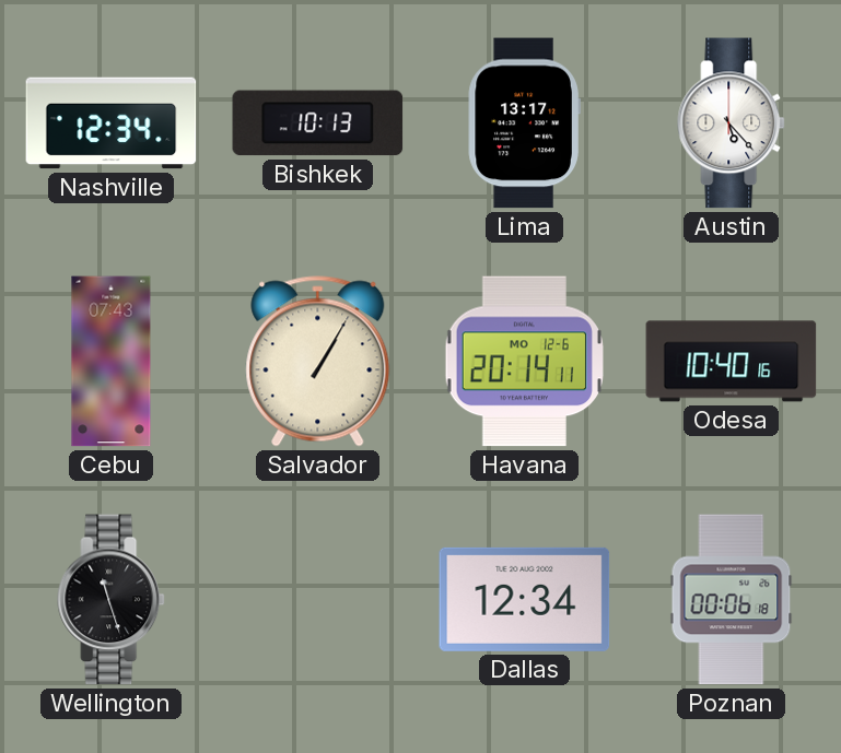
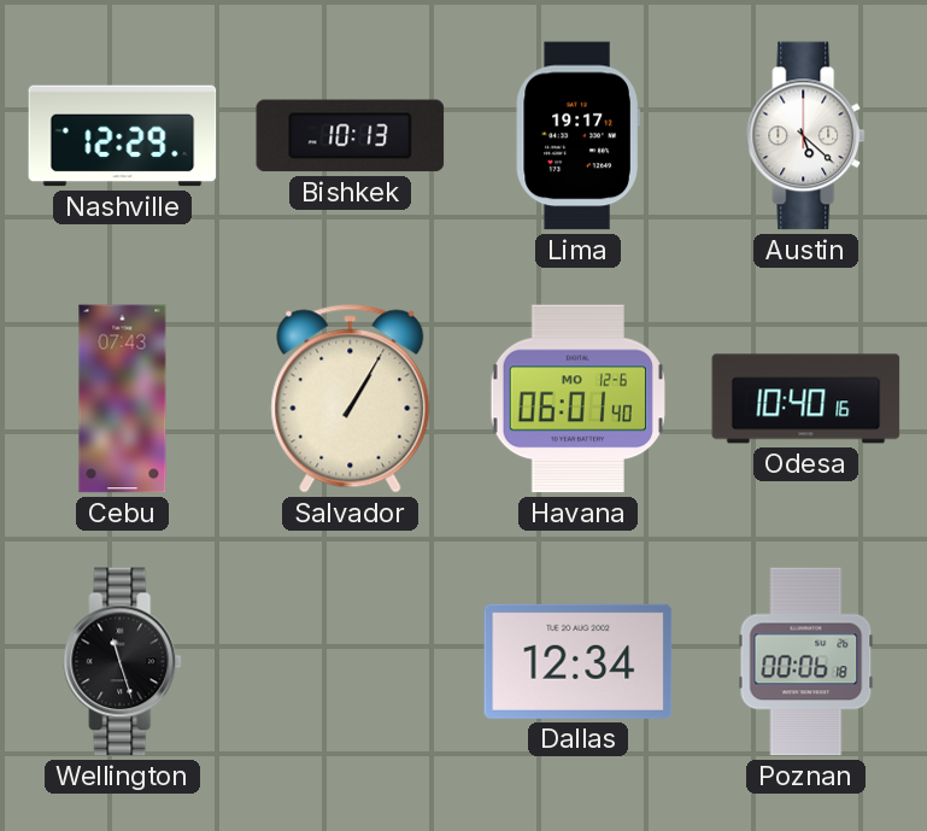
Nashville: 12:34 -> 12:29
Lima: 13:17 -> 19:17
Austin: 5:23 -> 5:22
Havana: 20:14 -> 06:01
